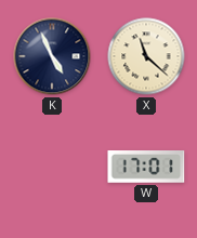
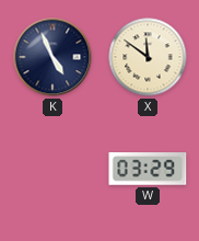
X: 11:22 -> 11:51
W: 17:01 -> 03:29
